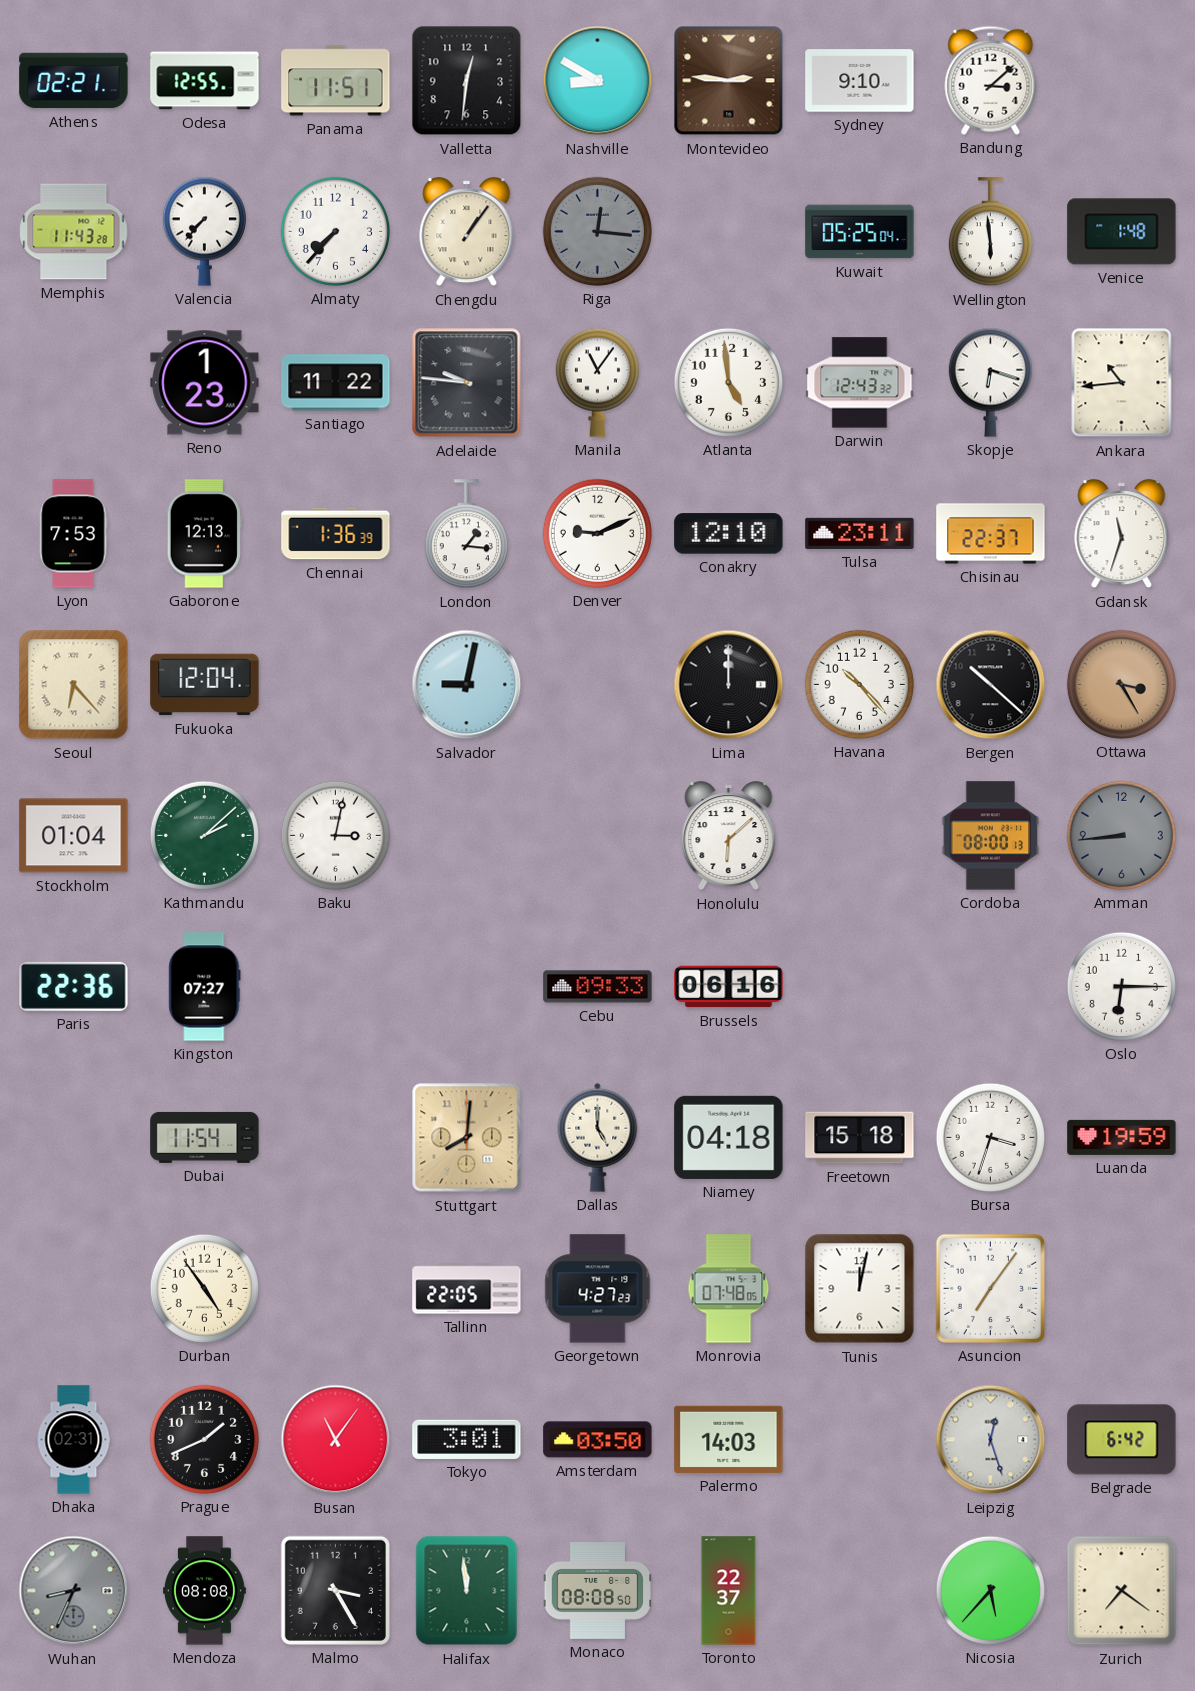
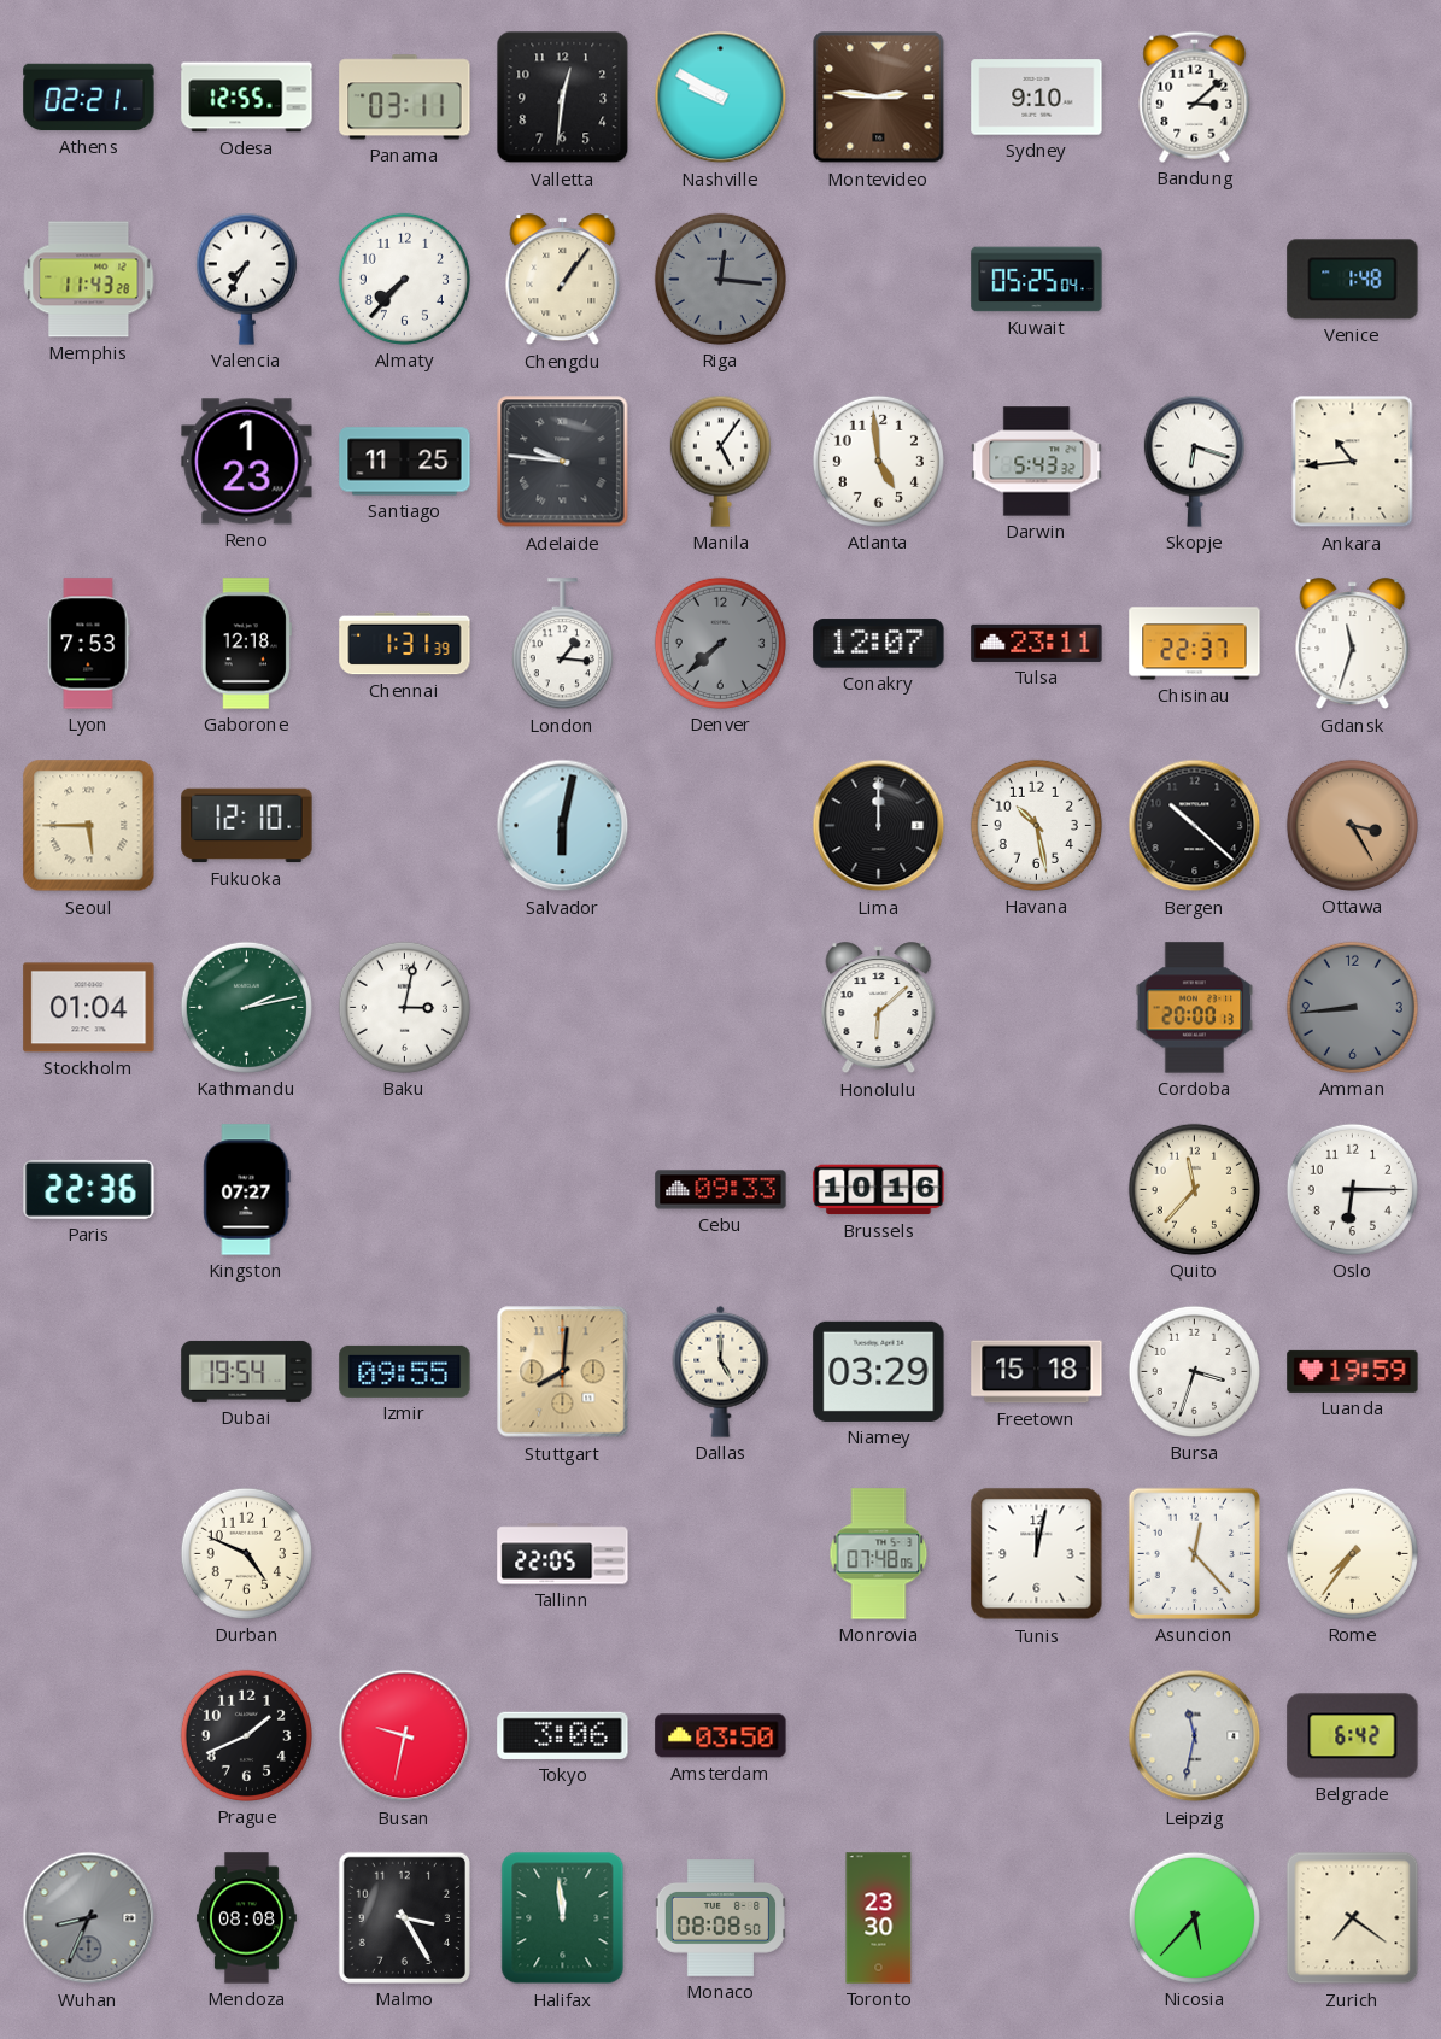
Panama: 11:51 -> 03:11
Nashville: 8:50 -> 9:50
Valencia: 7:37 -> 7:35
Wellington: 5:59 -> none
Santiago: 11:22 -> 11:25
Manila: 11:06 -> 5:06
Darwin: 12:43 -> 5:43
Gaborone: 12:13 -> 12:18
Chennai: 1:36 -> 1:31
Denver: 9:11 -> 7:38
Denver dial: white -> grey
Conakry: 12:10 -> 12:07
Seoul: 6:23 -> 5:45
Fukuoka: 12:04 -> 12:10
Salvador: 9:02 -> 6:02
Havana: 10:23 -> 10:28
Kathmandu: 2:08 -> 2:13
Cordoba: 08:00 -> 20:00
Brussels: 06:16 -> 10:16
Quito: none -> 11:37
Dubai: 11:54 -> 19:54
Izmir: none -> 09:55
Niamey: 04:18 -> 03:29
Durban: 4:54 -> 4:49
Georgetown: 4:27 -> none
Asuncion: 7:06 -> 12:23
Rome: none -> 7:36
Dhaka: 02:31 -> none
Busan: 11:06 -> 9:32
Tokyo: 3:01 -> 3:06
Palermo: 14:03 -> none
Leipzig: 12:27 -> 11:32
Toronto: 22:37 -> 23:30
